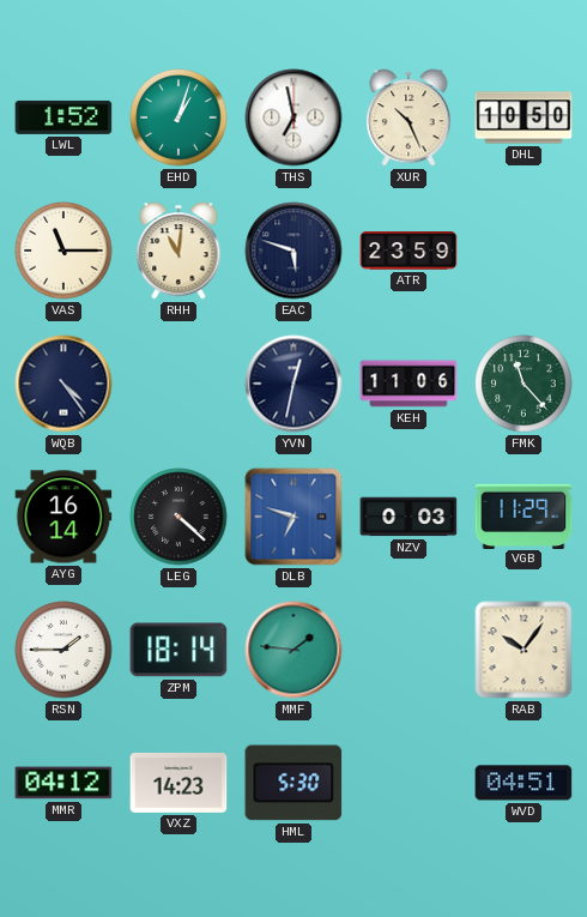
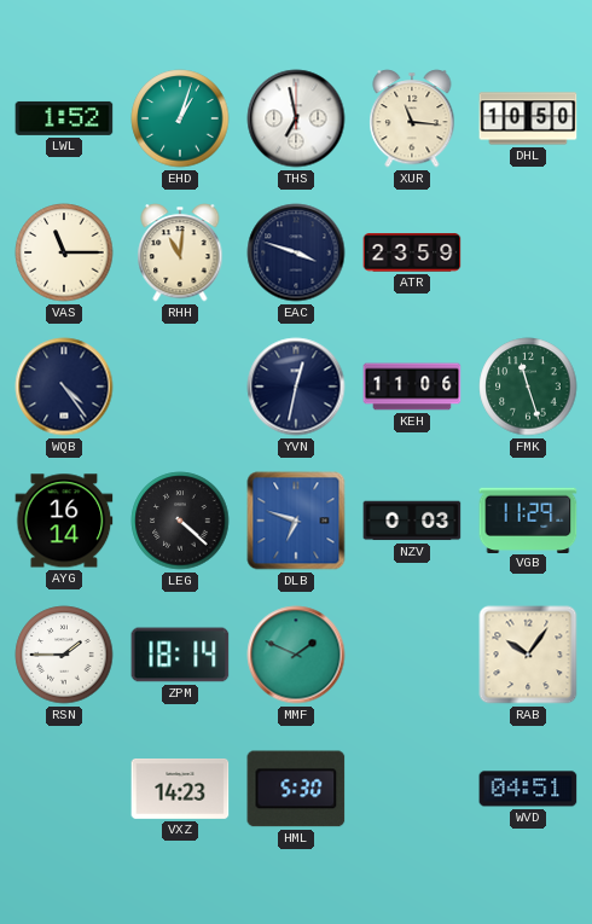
XUR: 10:26 -> 11:16
EAC: 5:48 -> 3:48
FMK: 11:23 -> 11:27
MMF: 1:46 -> 1:49
MMR: 04:12 -> none
